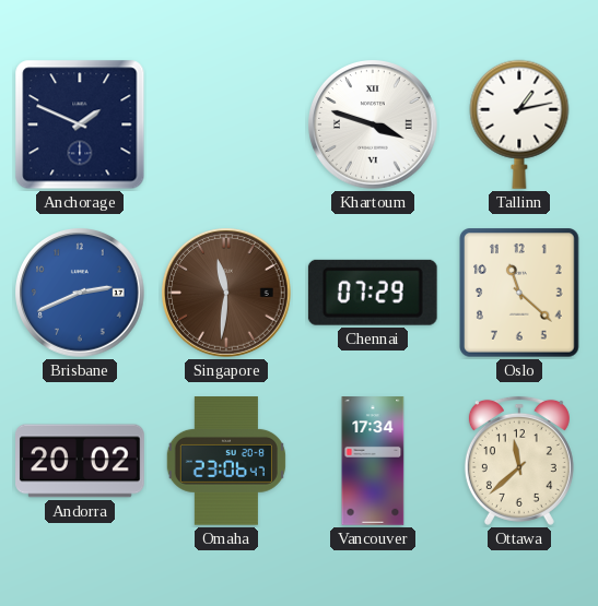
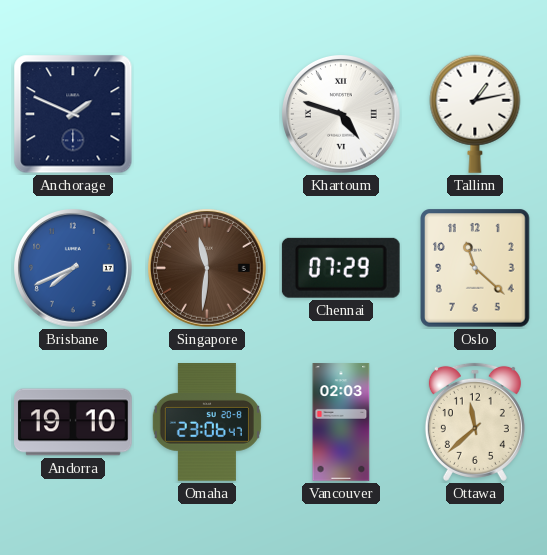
Khartoum: 3:48 -> 4:48
Brisbane: 2:41 -> 7:41
Andorra: 20:02 -> 19:10
Vancouver: 17:34 -> 02:03
